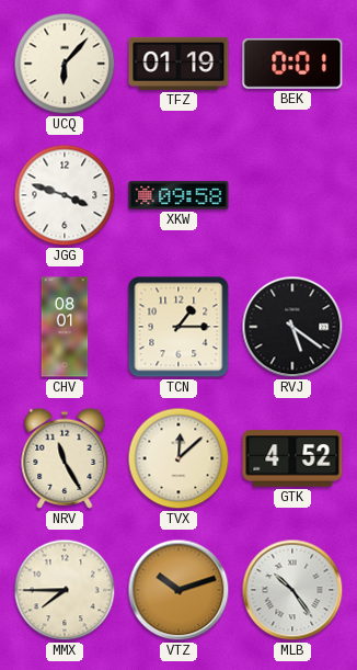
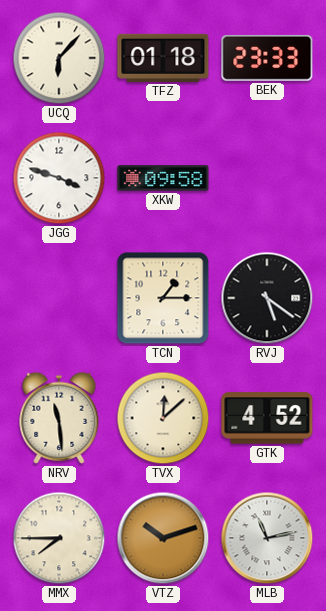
TFZ: 01:19 -> 01:18
BEK: 0:01 -> 23:33
CHV: 08:01 -> none
NRV: 11:25 -> 11:29
MLB: 10:24 -> 11:13
